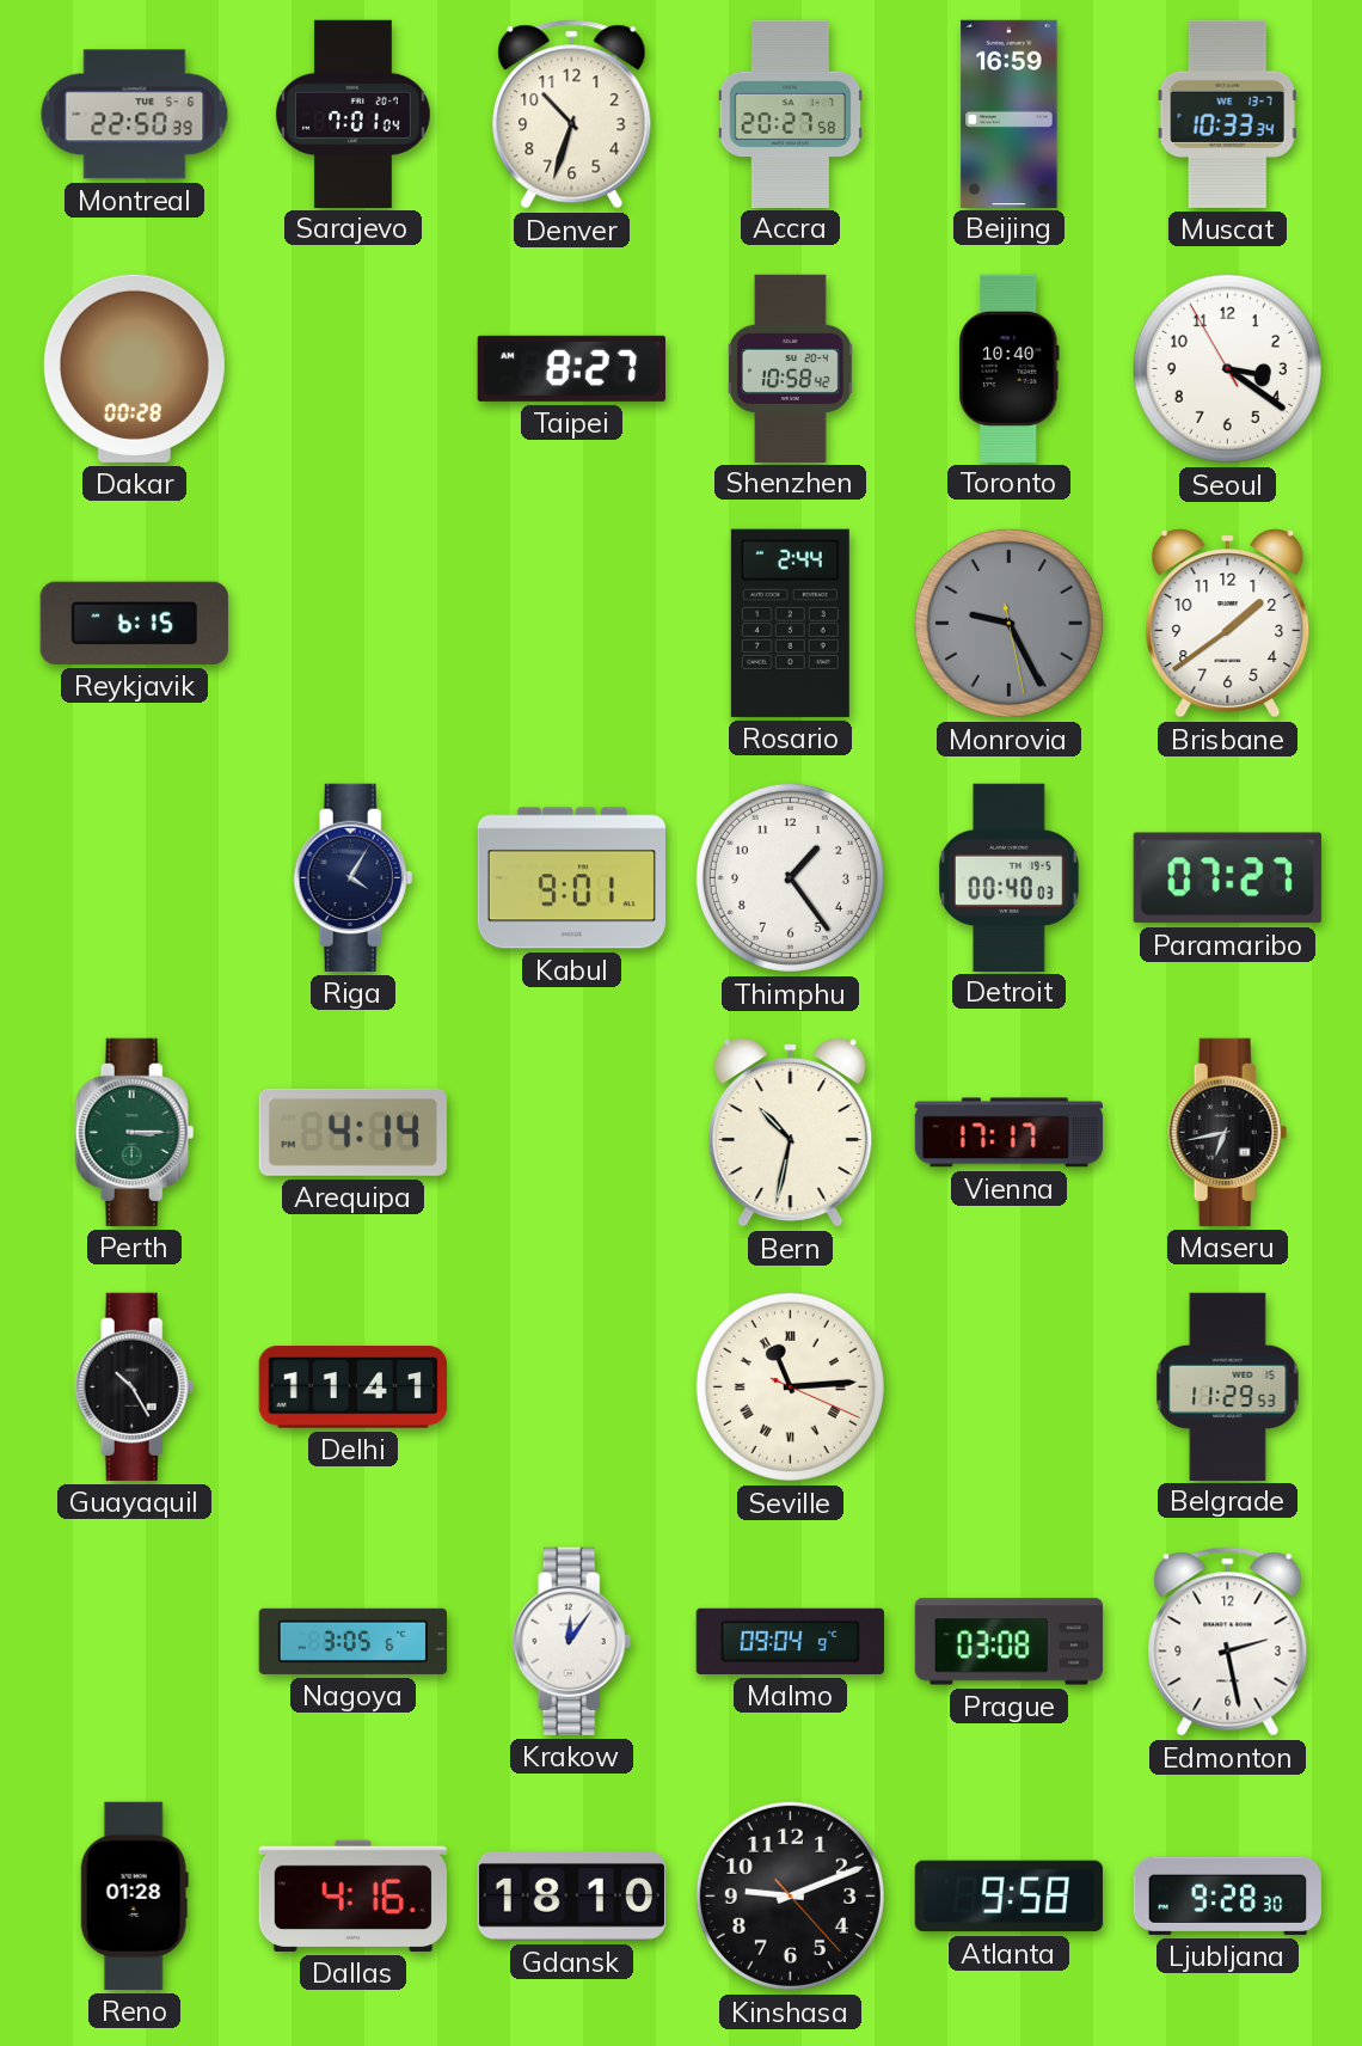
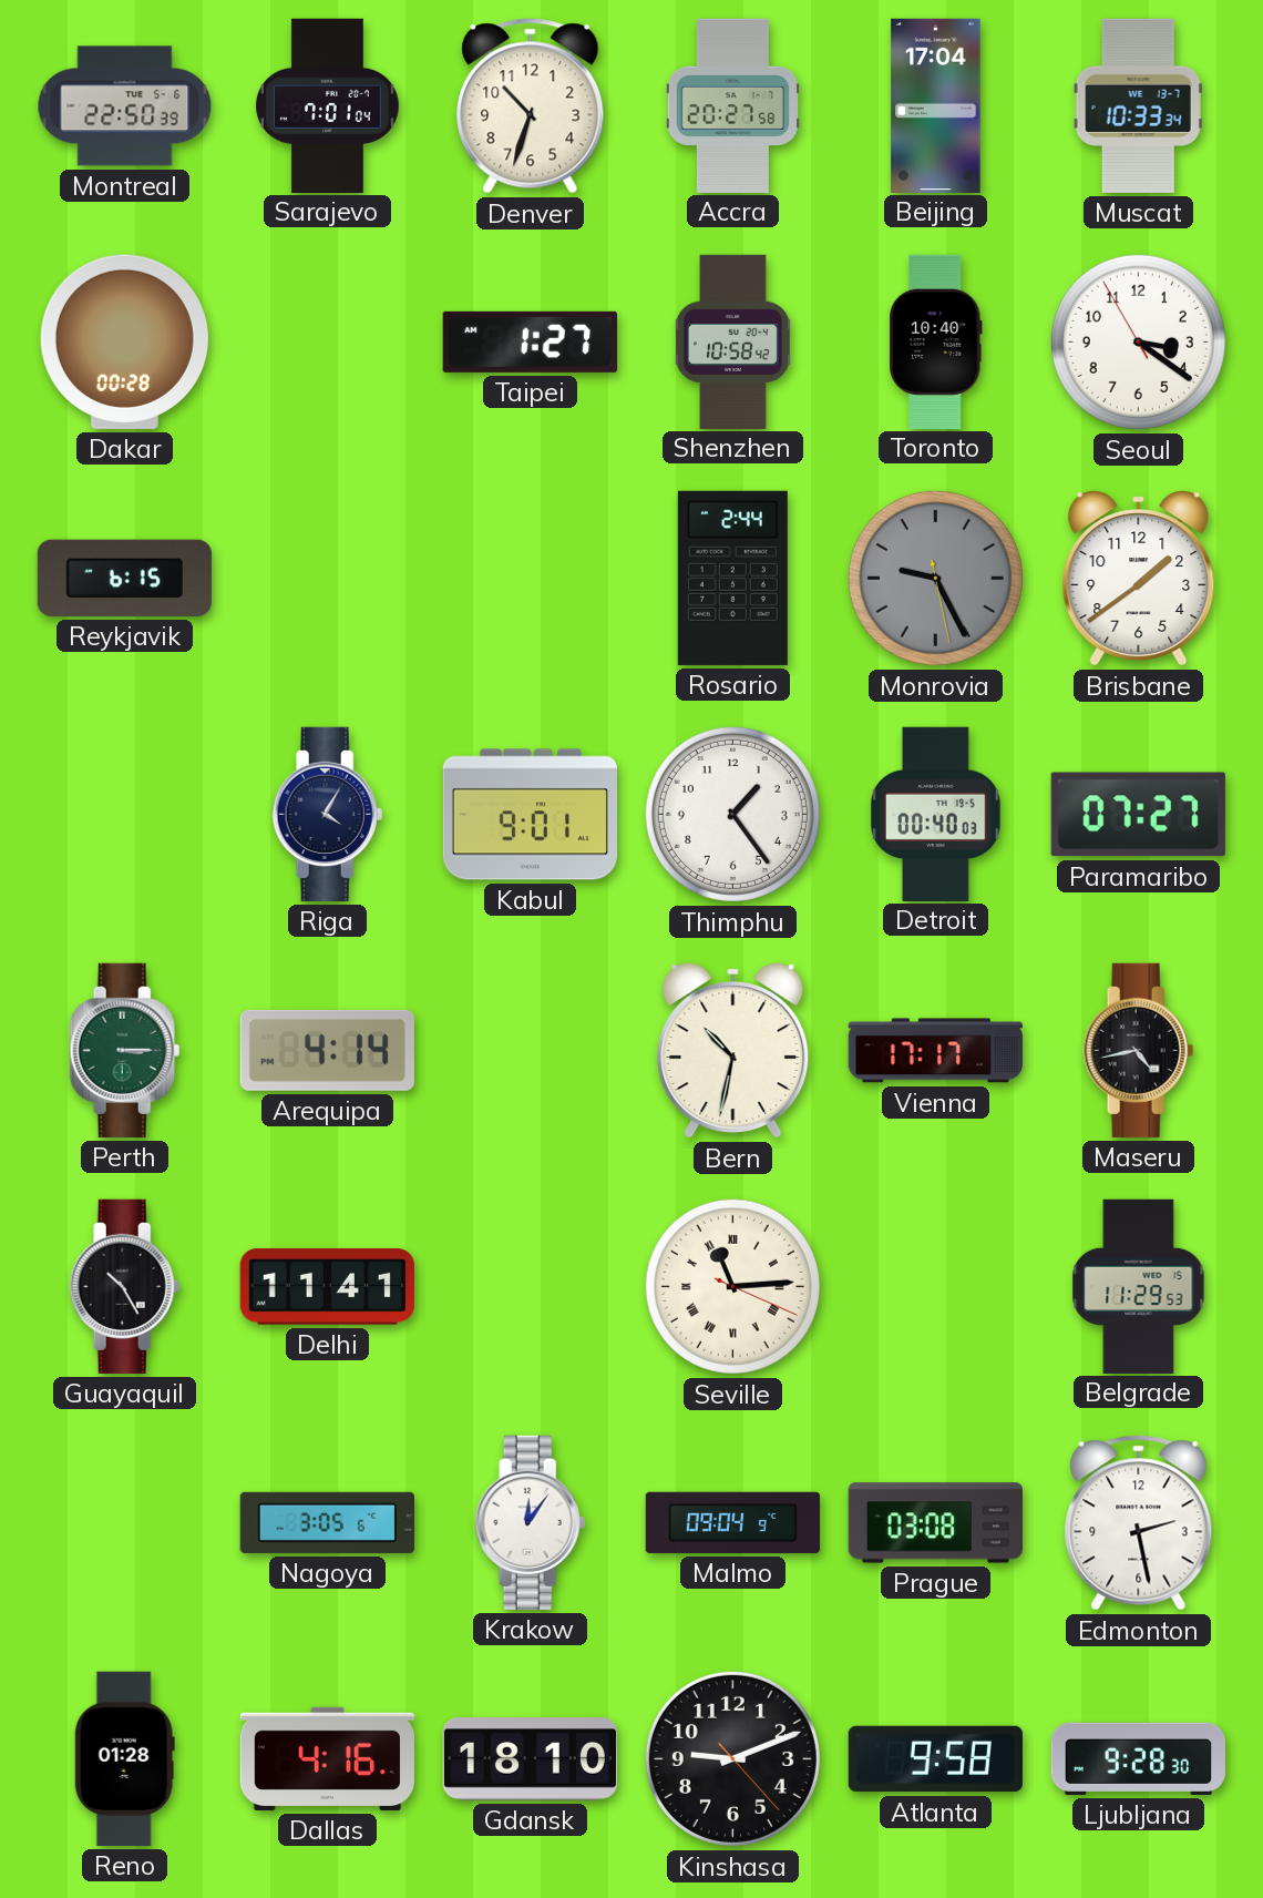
Beijing: 16:59 -> 17:04
Taipei: 8:27 -> 1:27
Maseru: 6:43 -> 4:43
